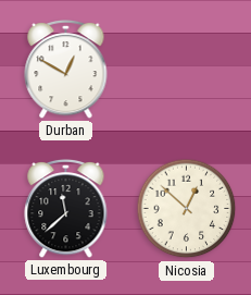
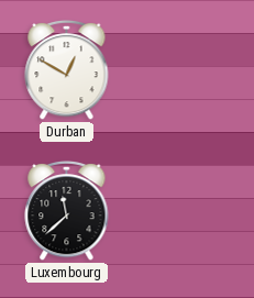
Nicosia: 12:52 -> none
